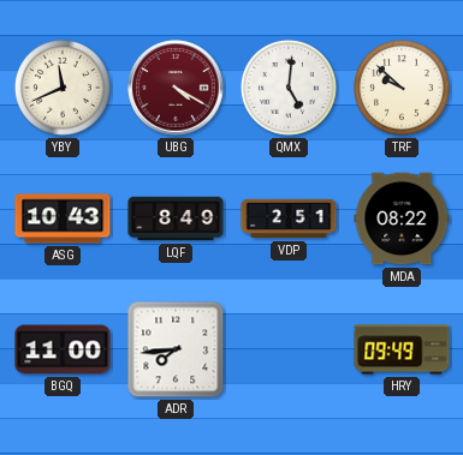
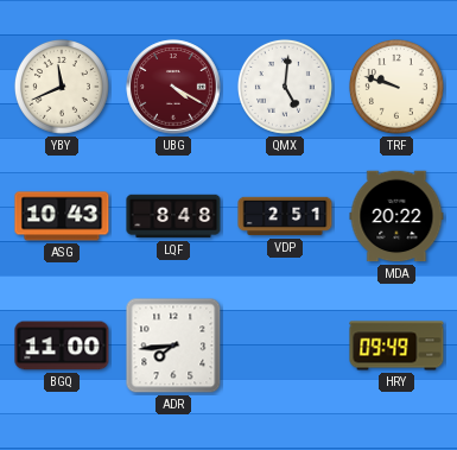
TRF: 9:52 -> 9:48
LQF: 8:49 -> 8:48
MDA: 08:22 -> 20:22
